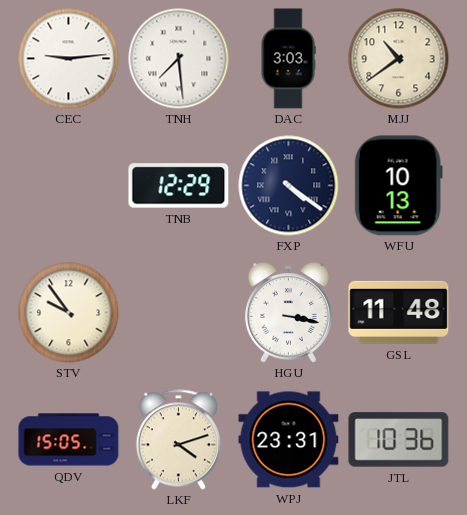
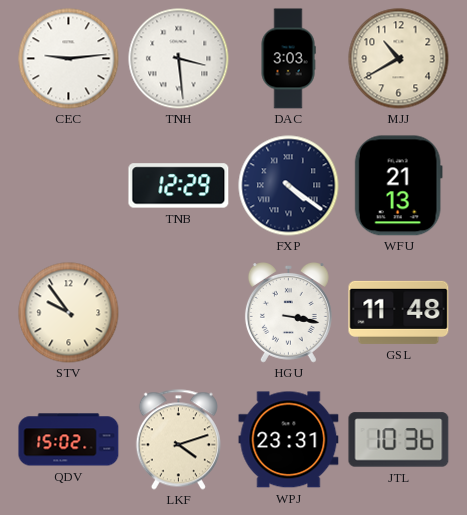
TNH: 7:29 -> 3:29
MJJ: 10:39 -> 10:40
WFU: 10:13 -> 21:13
QDV: 15:05 -> 15:02
